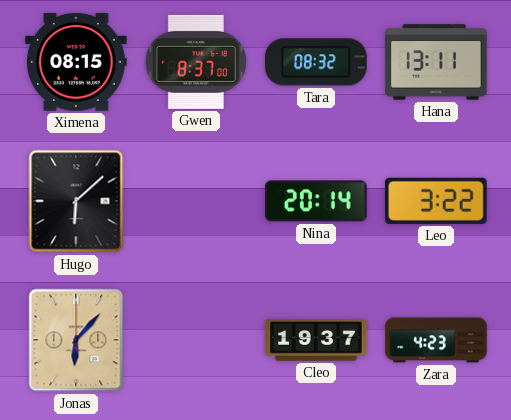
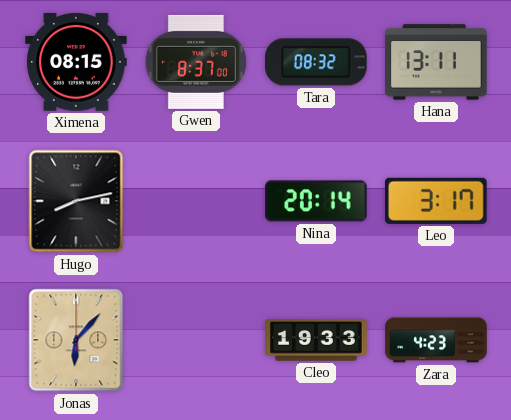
Hugo: 6:08 -> 8:13
Leo: 3:22 -> 3:17
Cleo: 19:37 -> 19:33
